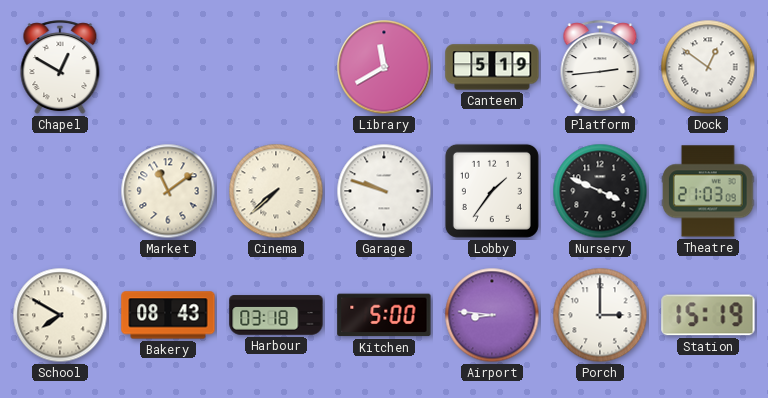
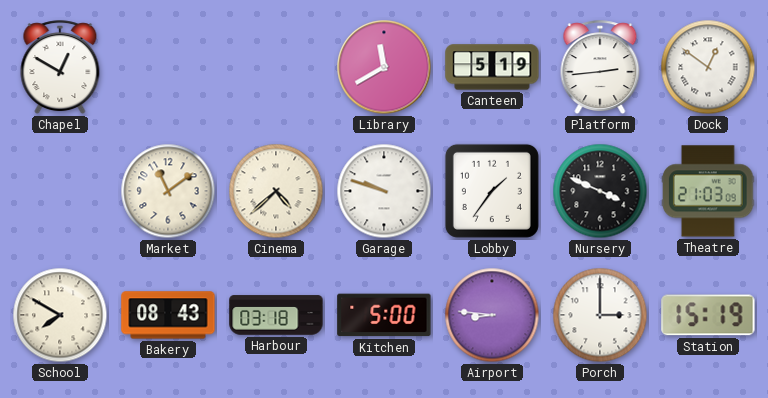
Cinema: 7:38 -> 4:38
